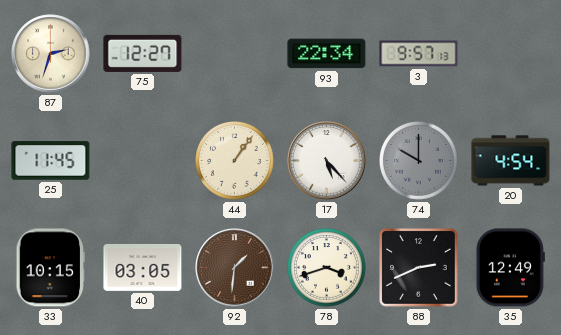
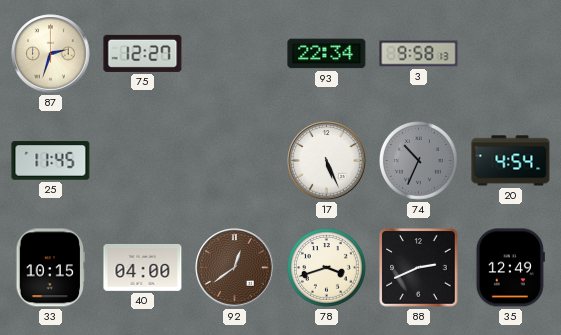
3: 9:57 -> 9:58
44: 1:06 -> none
17: 5:23 -> 5:26
74: 10:00 -> 10:34
40: 03:05 -> 04:00
92: 1:31 -> 12:39
